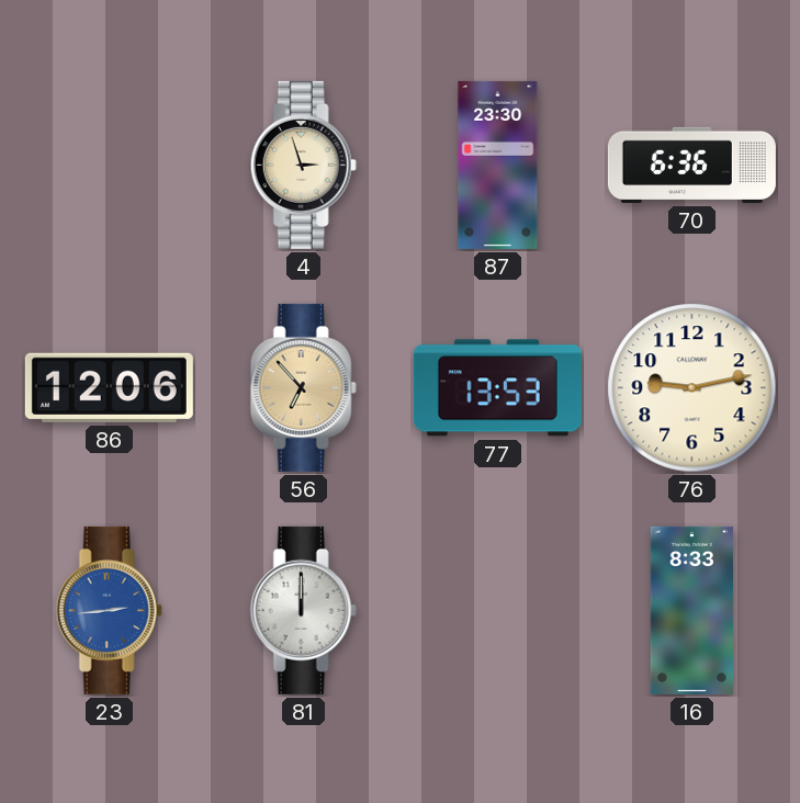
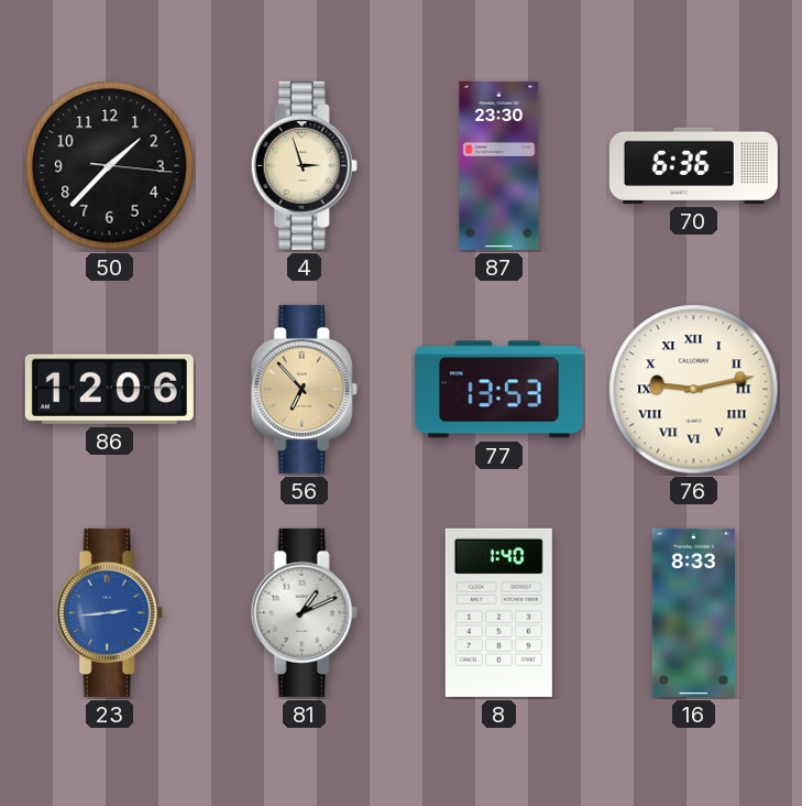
50: none -> 1:37
76 numerals: Arabic -> Roman
81: 12:00 -> 1:11
8: none -> 1:40
